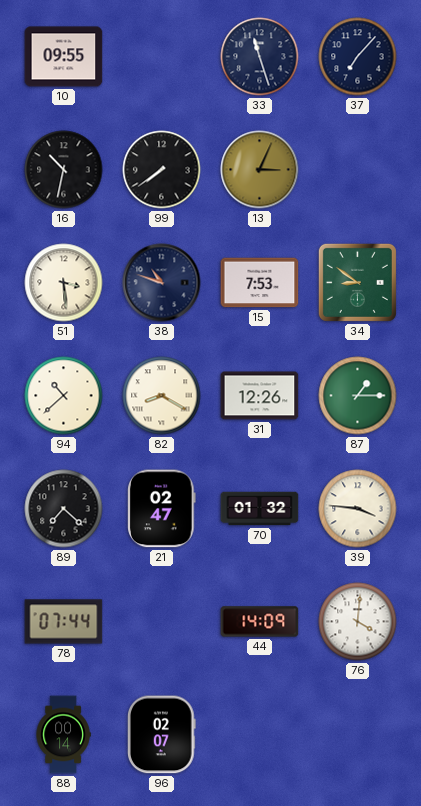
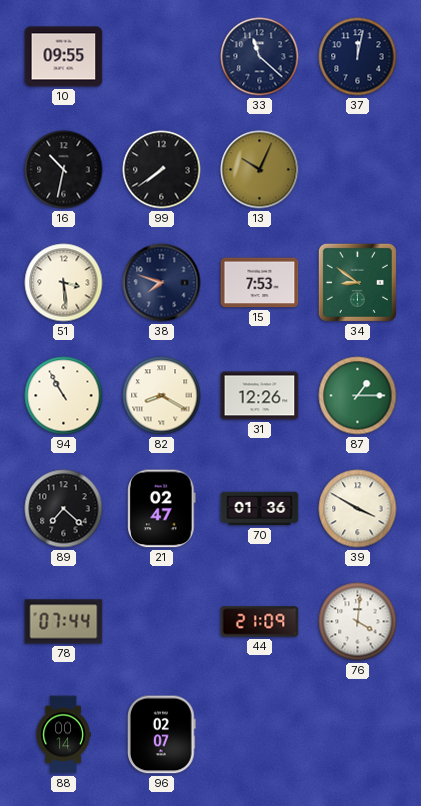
33: 11:27 -> 11:22
37: 7:07 -> 12:02
13: 3:04 -> 10:04
38: 10:48 -> 7:48
94: 10:38 -> 10:55
70: 01:32 -> 01:36
39: 3:46 -> 3:50
44: 14:09 -> 21:09
